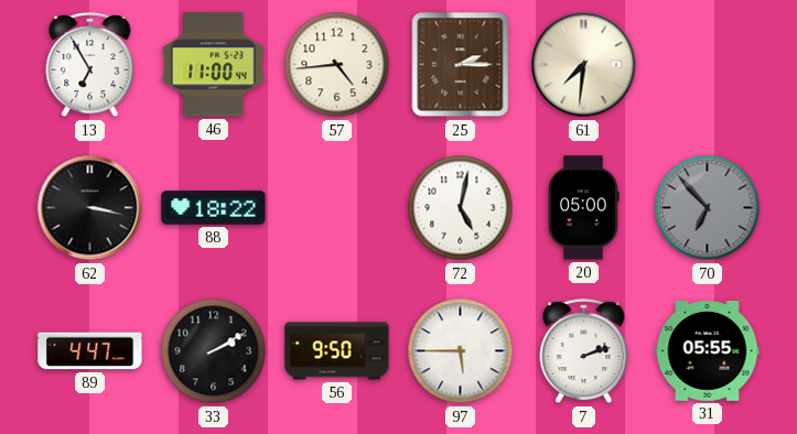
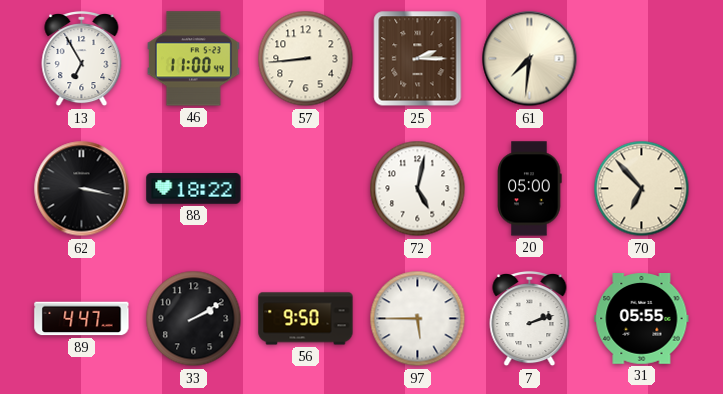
57: 4:44 -> 8:44
70 dial: grey -> cream
